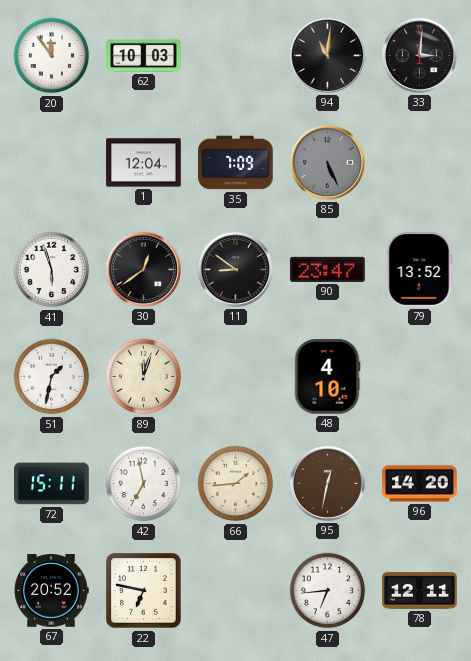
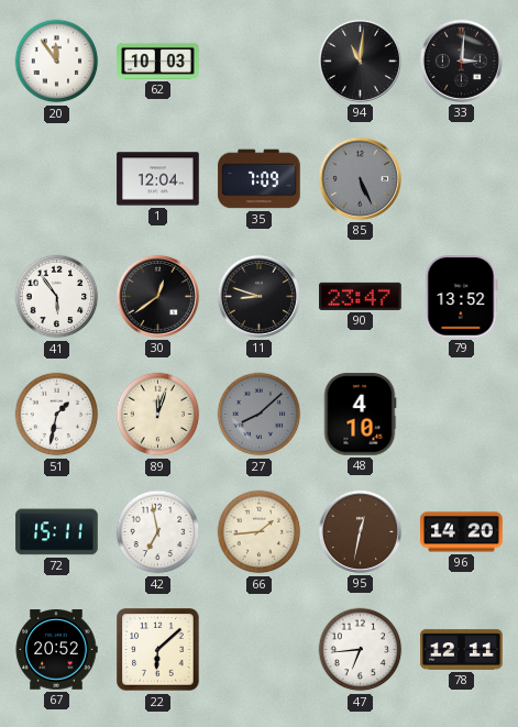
41: 5:57 -> 5:54
11: 8:51 -> 8:48
27: none -> 8:08
22: 6:47 -> 6:08
